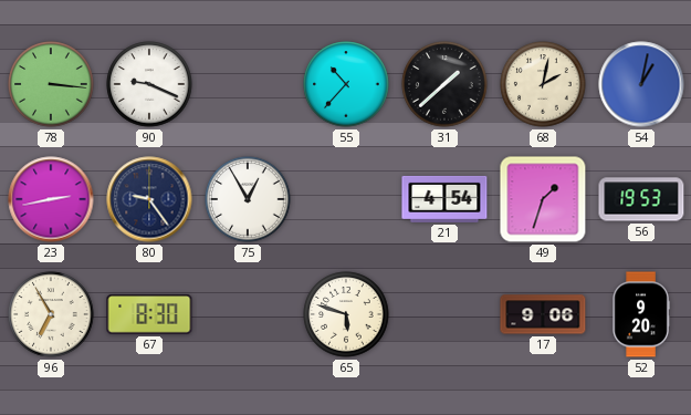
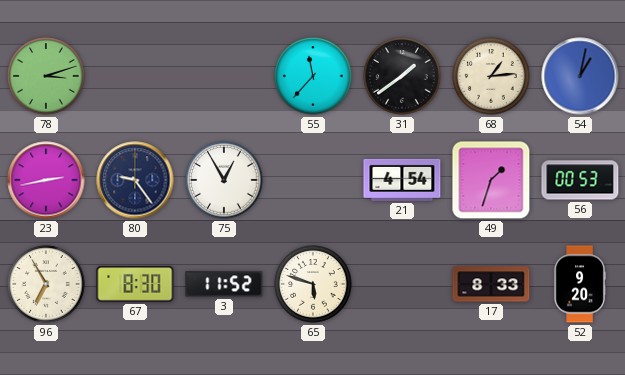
78: 3:16 -> 3:12
90: 9:19 -> none
55: 10:37 -> 11:37
31: 1:38 -> 1:39
68: 2:02 -> 1:14
56: 19:53 -> 00:53
3: none -> 11:52
17: 9:06 -> 8:33
